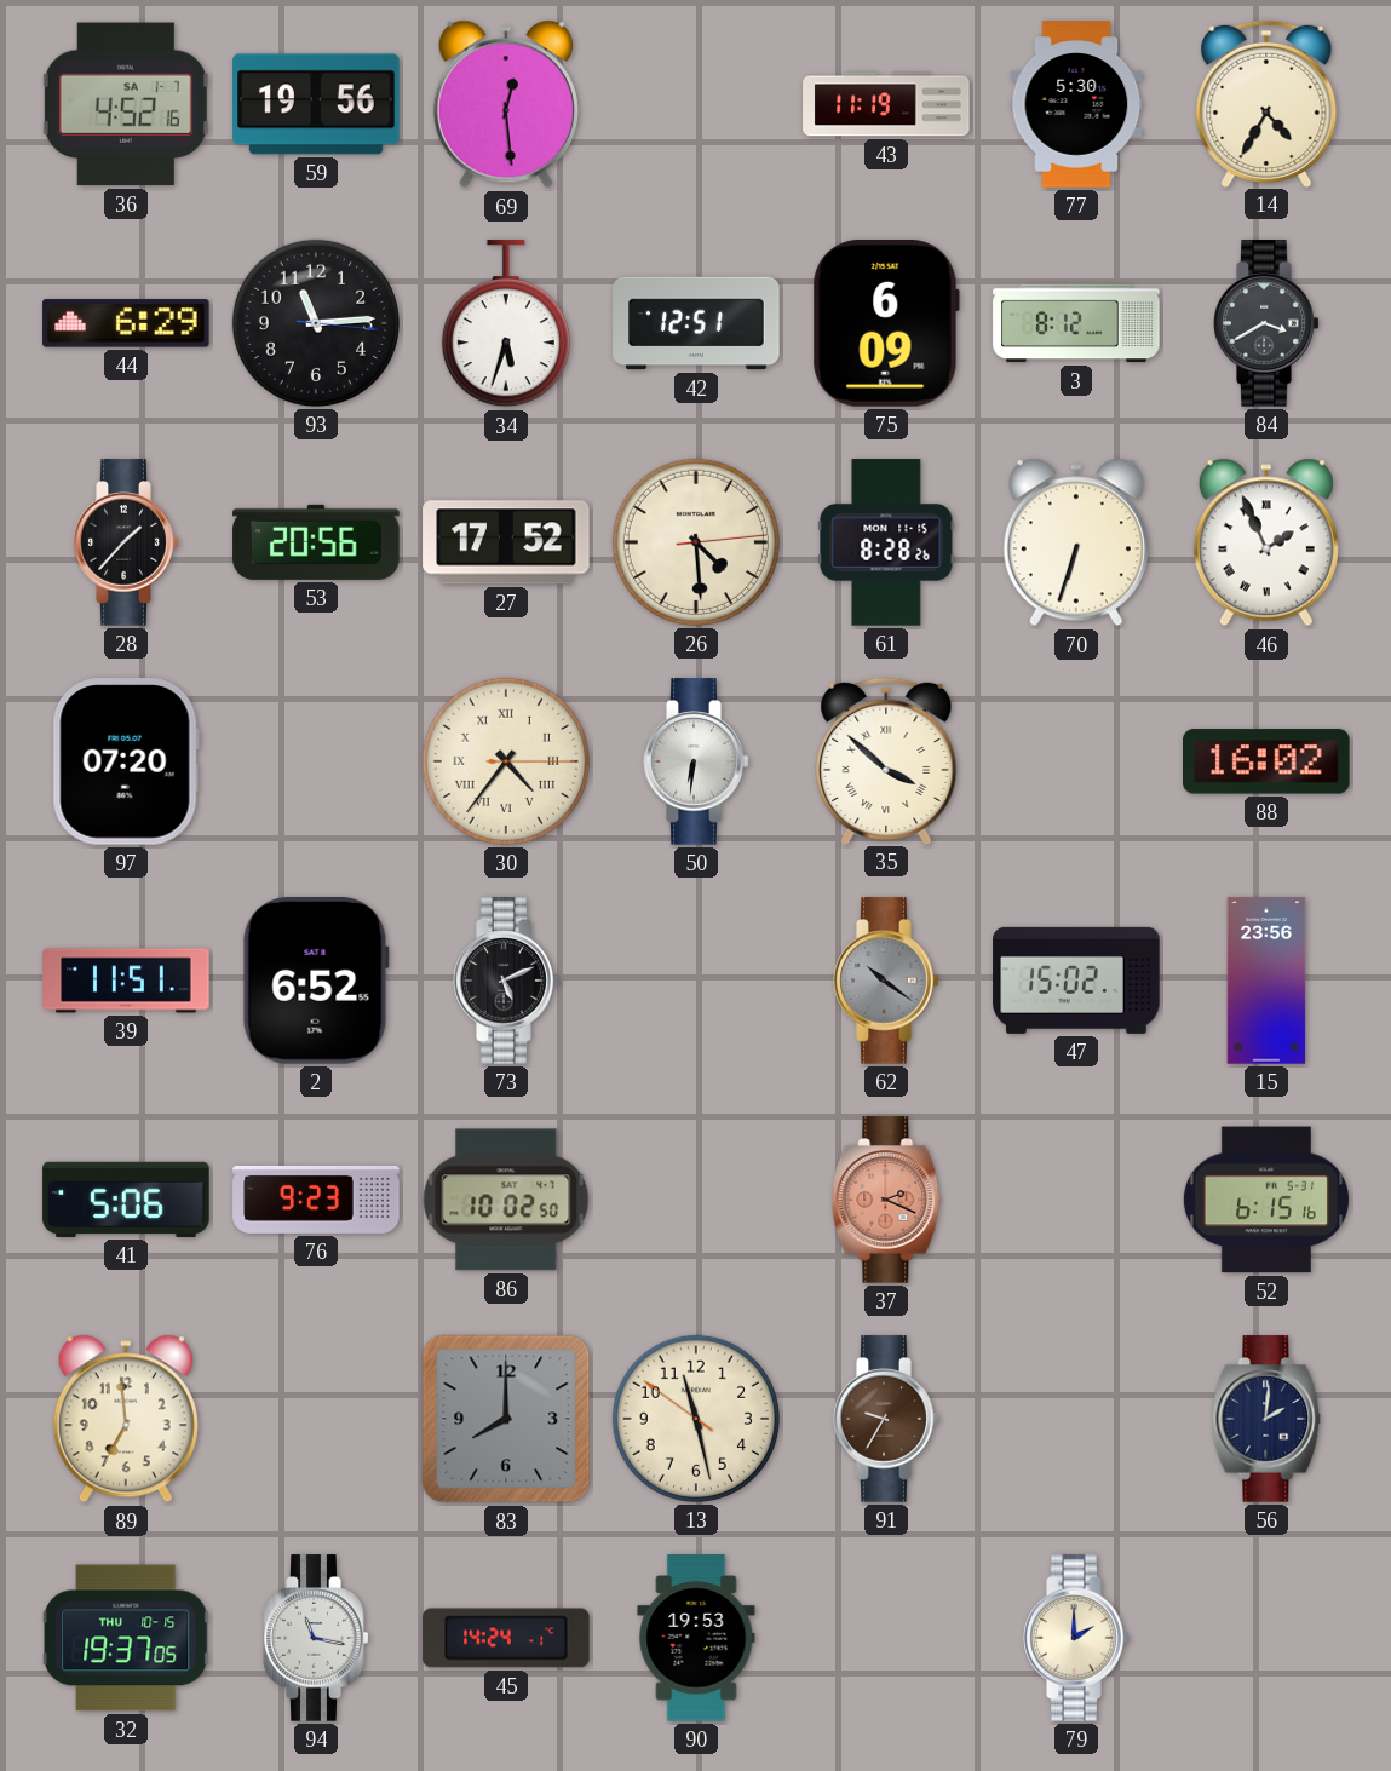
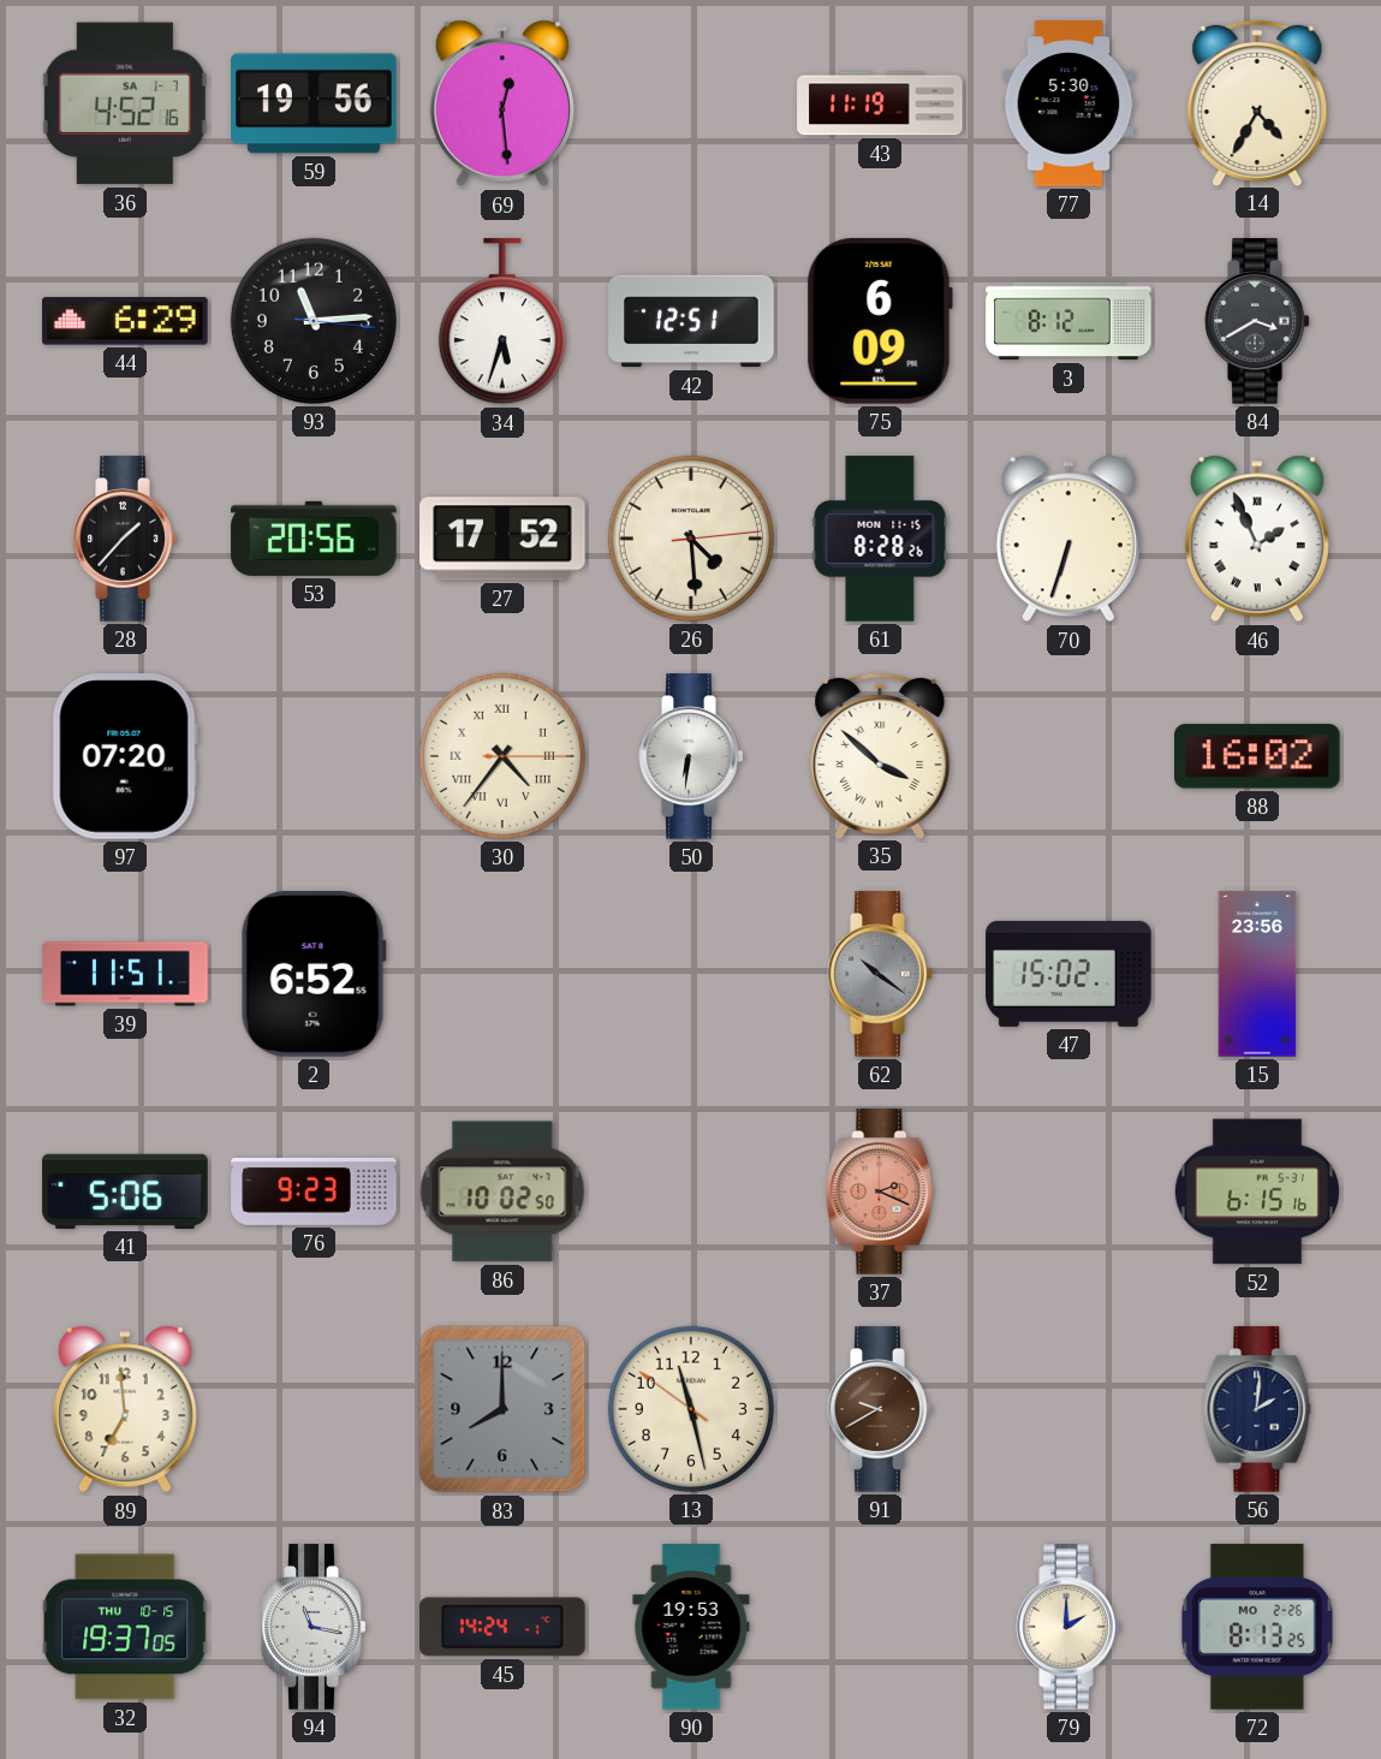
73: 5:11 -> none
91: 9:35 -> 9:40
72: none -> 8:13
